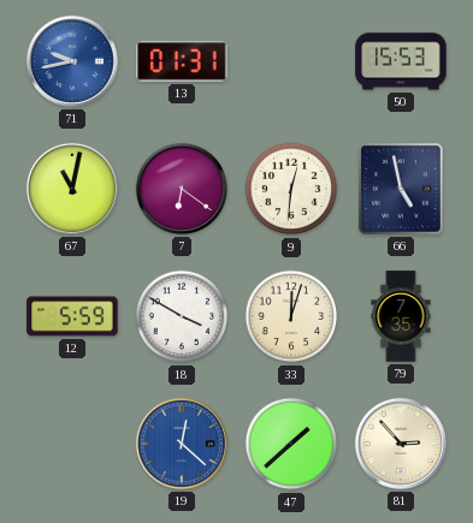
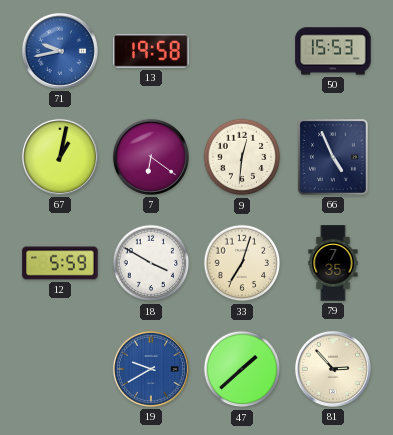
13: 01:31 -> 19:58
67: 11:02 -> 1:02
66: 4:58 -> 4:56
33: 12:03 -> 7:03
19: 12:22 -> 9:40
